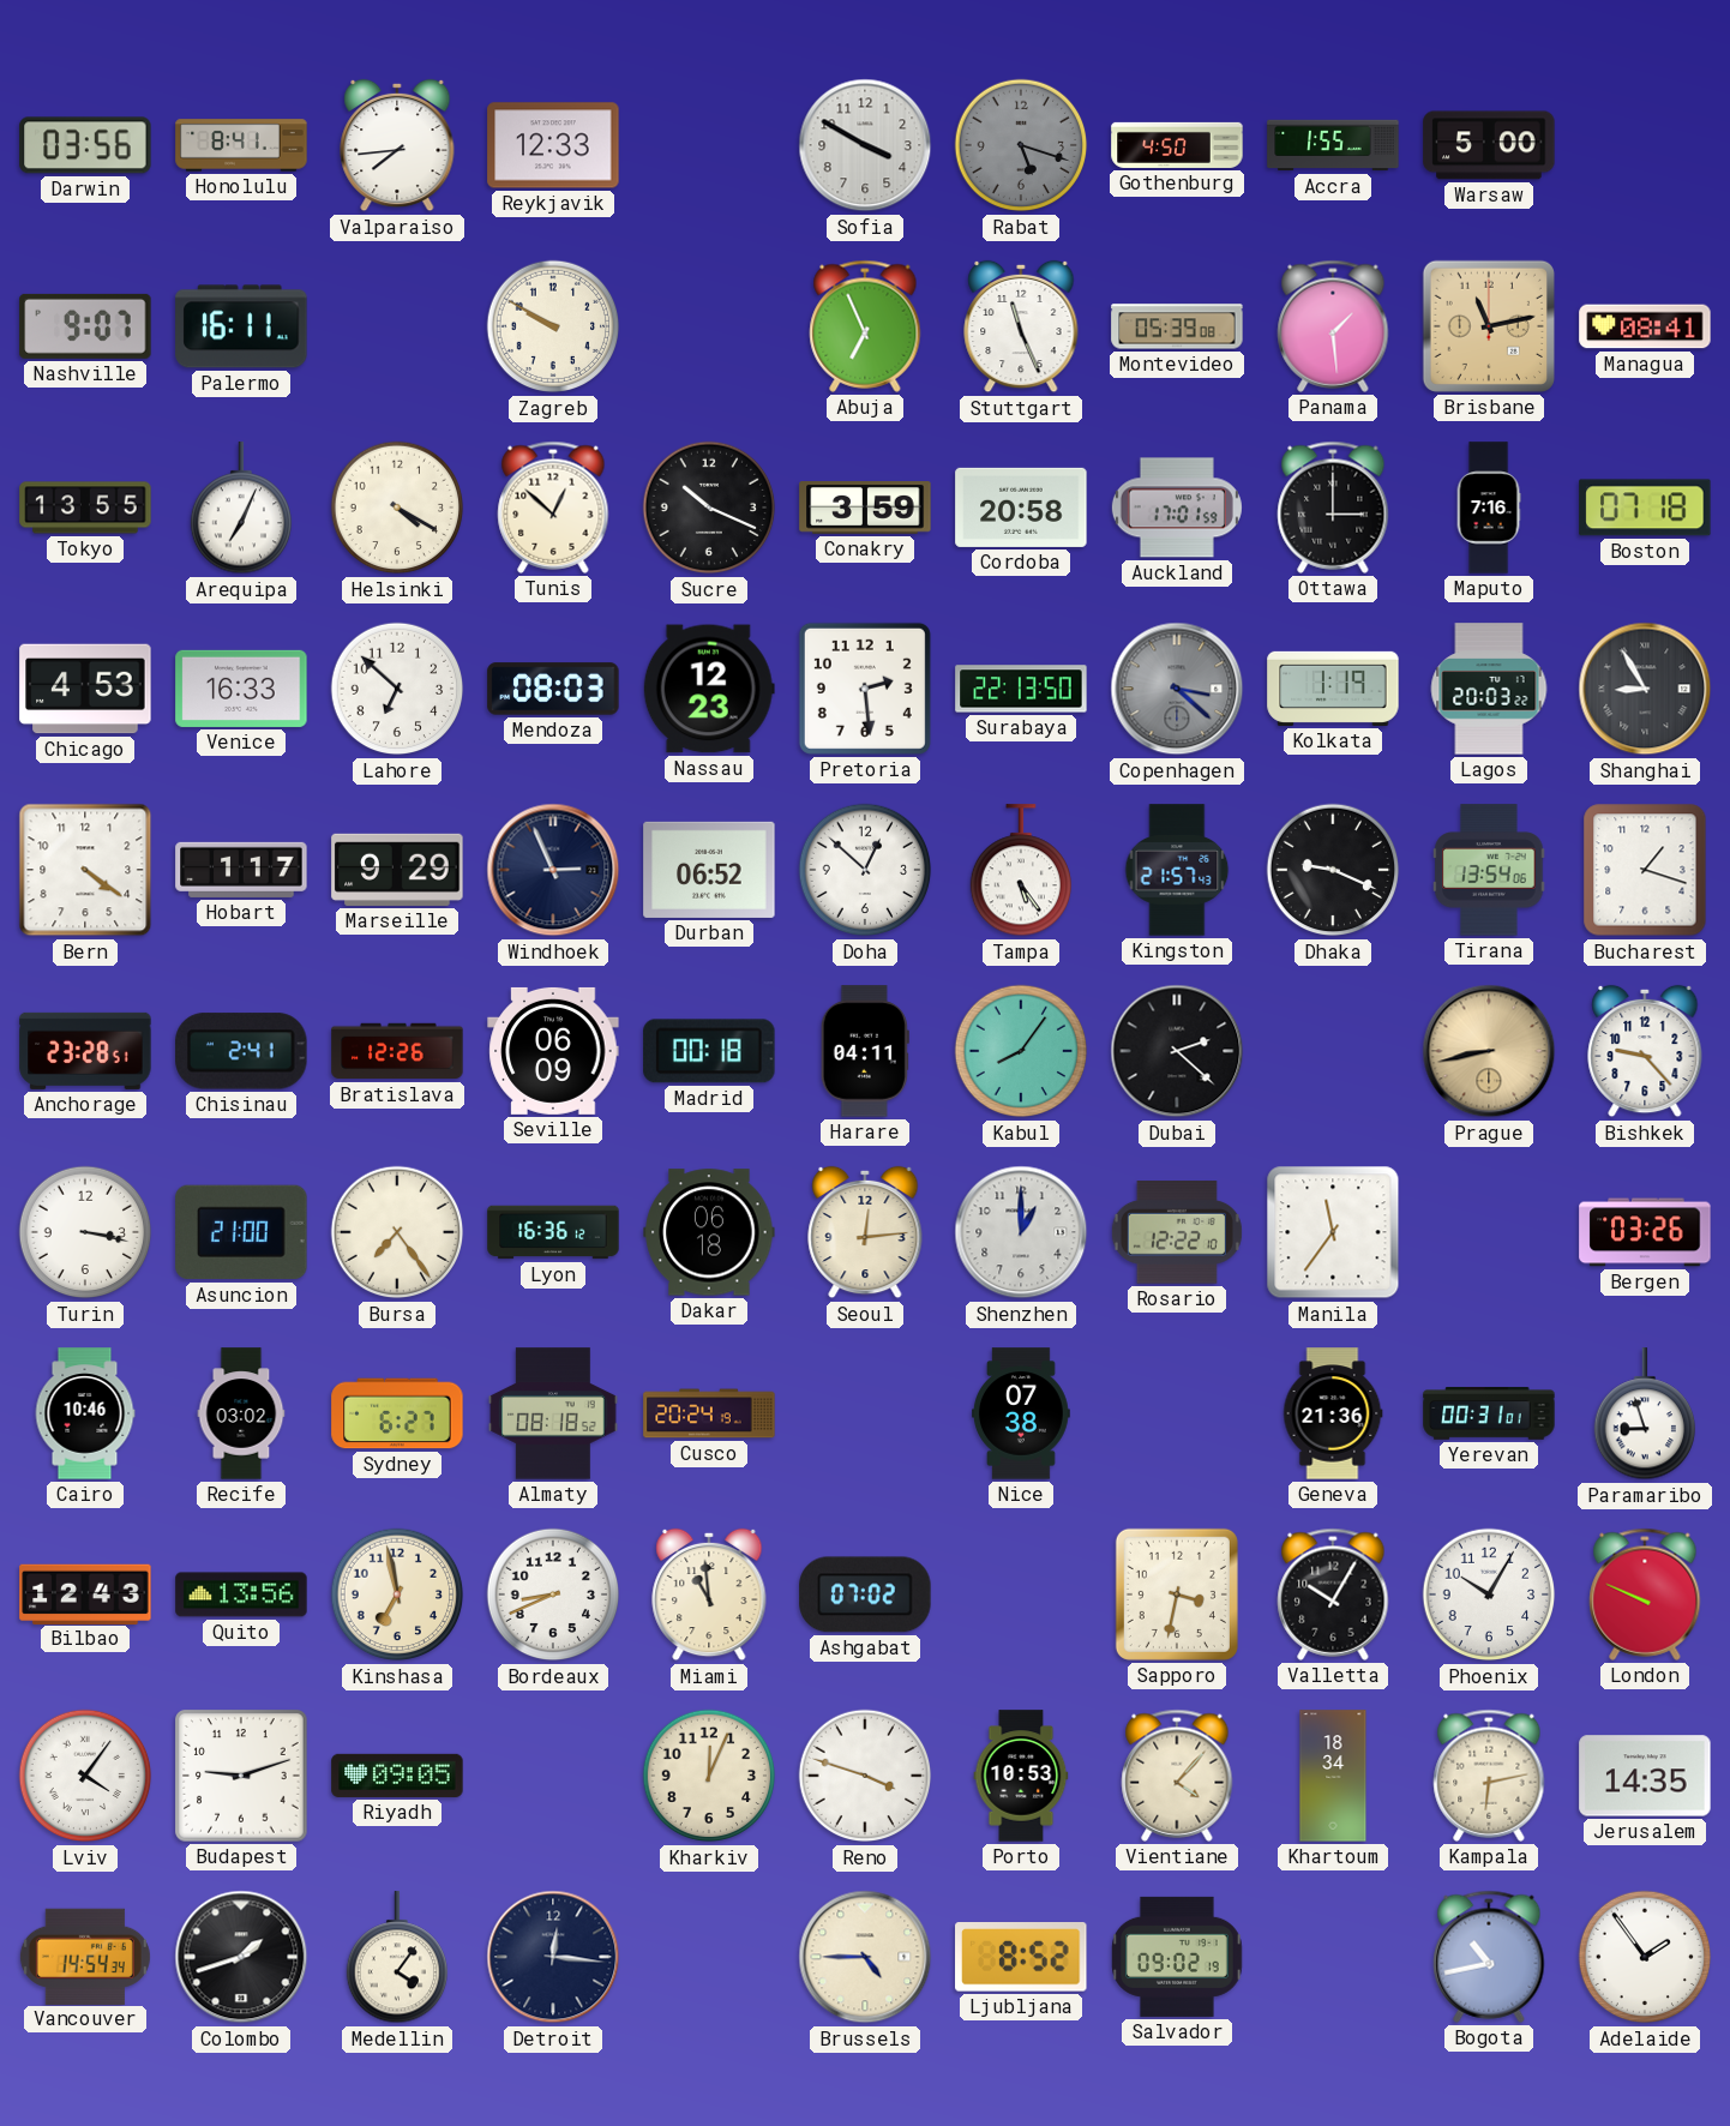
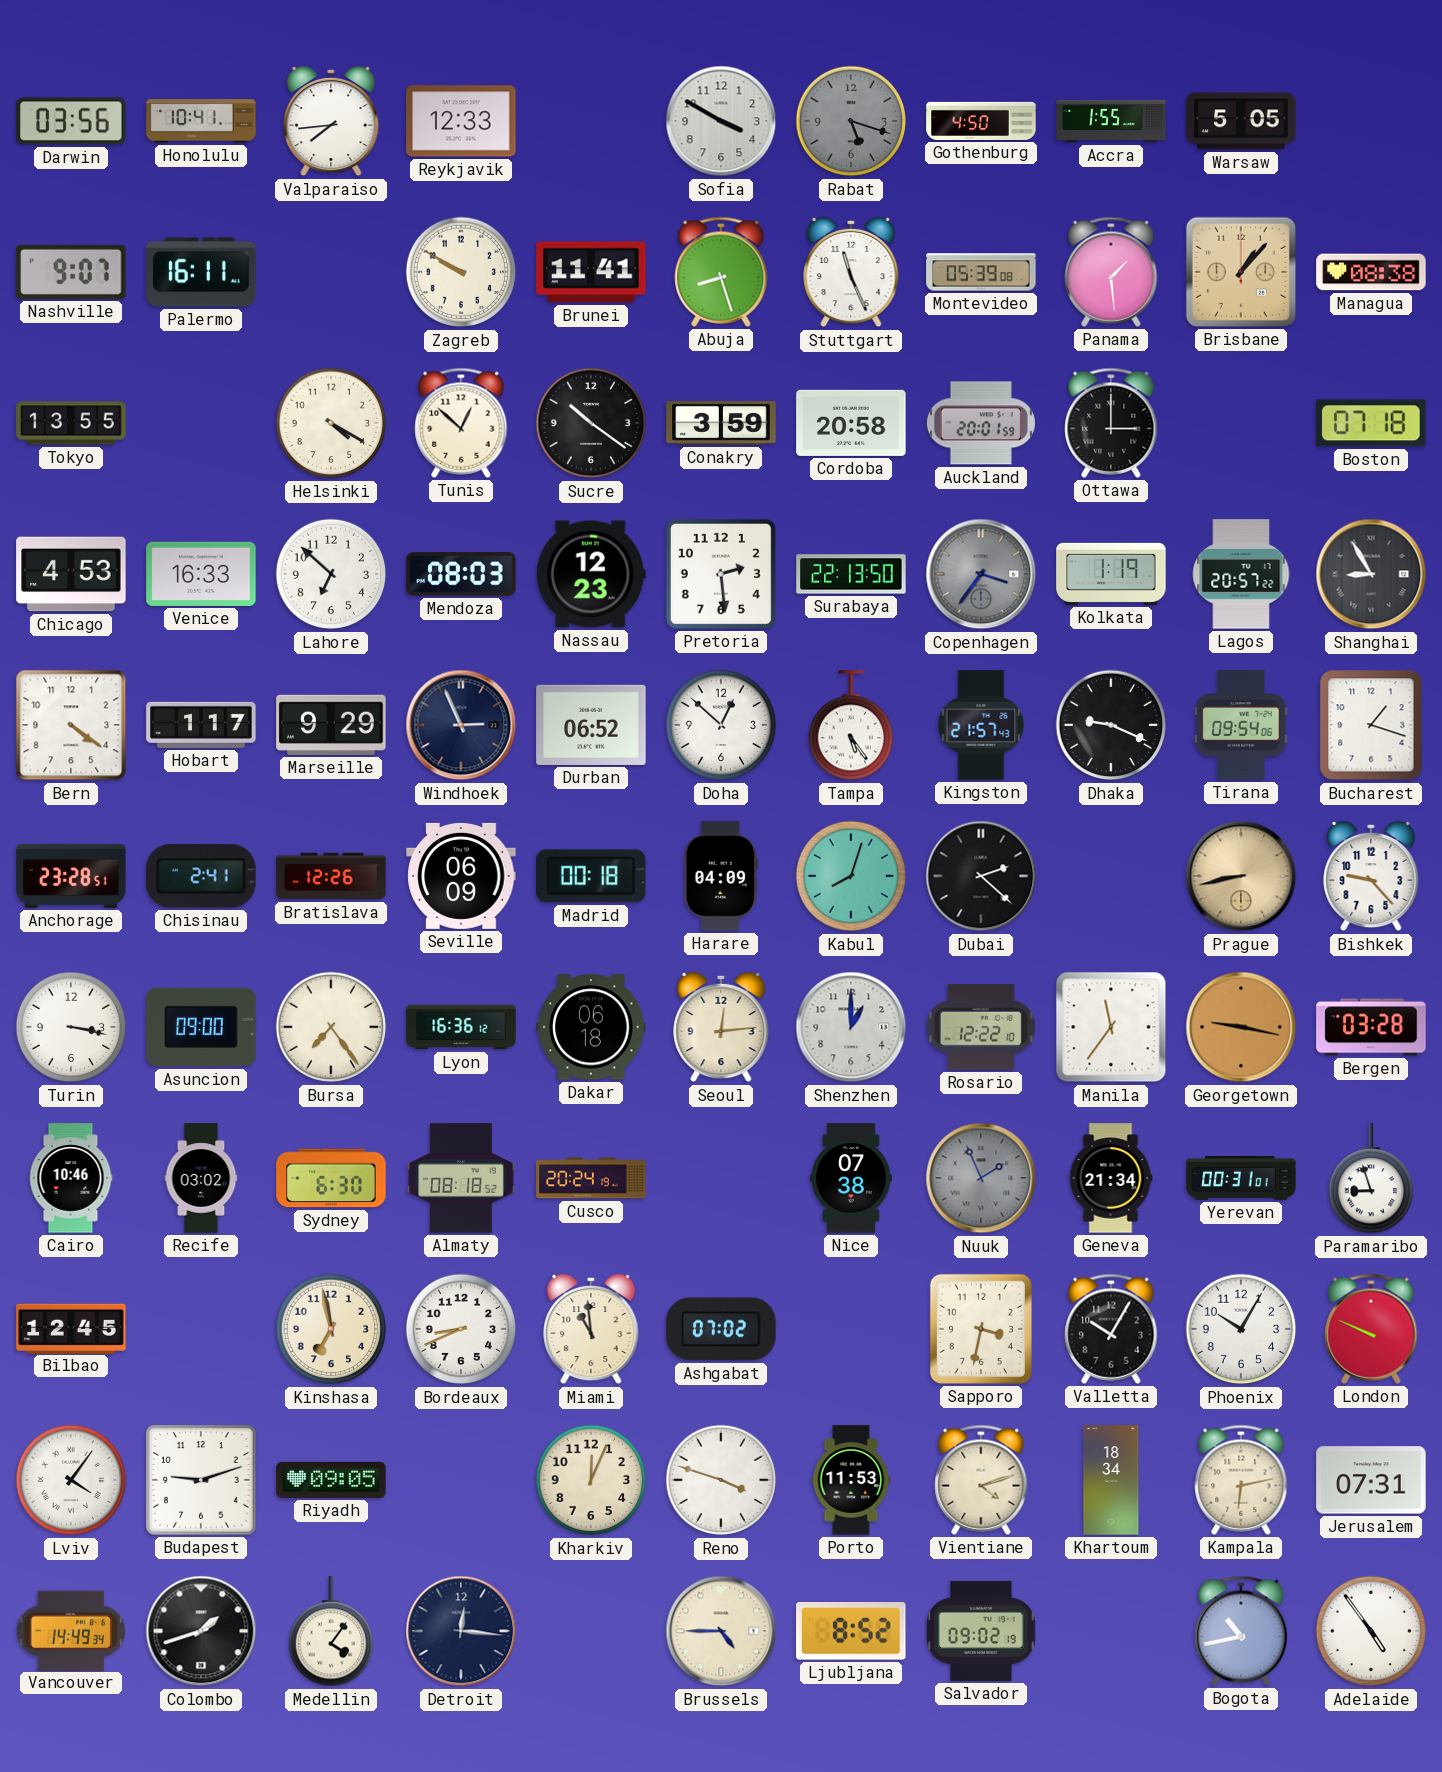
Honolulu: 8:41 -> 10:41
Warsaw: 5:00 -> 5:05
Brunei: none -> 11:41
Abuja: 6:56 -> 8:27
Brisbane: 11:13 -> 1:07
Managua: 08:41 -> 08:38
Arequipa: 7:04 -> none
Sucre: 10:19 -> 10:21
Auckland: 17:01 -> 20:01
Maputo: 7:16 -> none
Copenhagen: 3:22 -> 3:36
Lagos: 20:03 -> 20:57
Tirana: 13:54 -> 09:54
Harare: 04:11 -> 04:09
Kabul: 8:06 -> 8:03
Asuncion: 21:00 -> 09:00
Georgetown: none -> 9:17
Bergen: 03:26 -> 03:28
Sydney: 6:27 -> 6:30
Nuuk: none -> 1:56
Geneva: 21:36 -> 21:34
Bilbao: 12:43 -> 12:45
Quito: 13:56 -> none
Porto: 10:53 -> 11:53
Vientiane: 4:07 -> 4:12
Jerusalem: 14:35 -> 07:31
Vancouver: 14:54 -> 14:49
Adelaide: 1:54 -> 4:54
